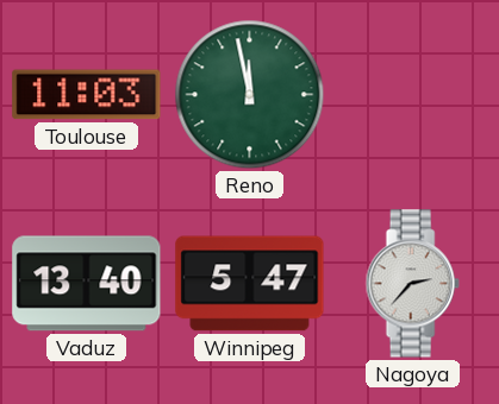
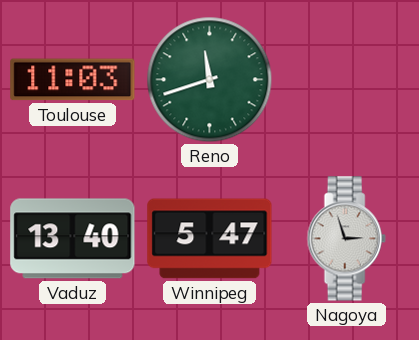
Reno: 11:58 -> 11:42
Nagoya: 2:37 -> 2:57
